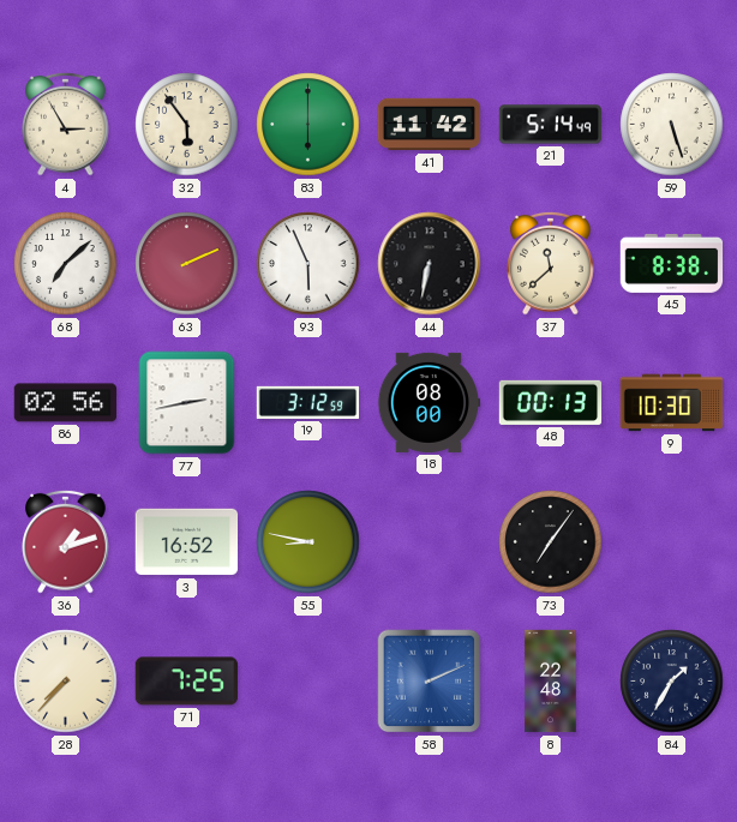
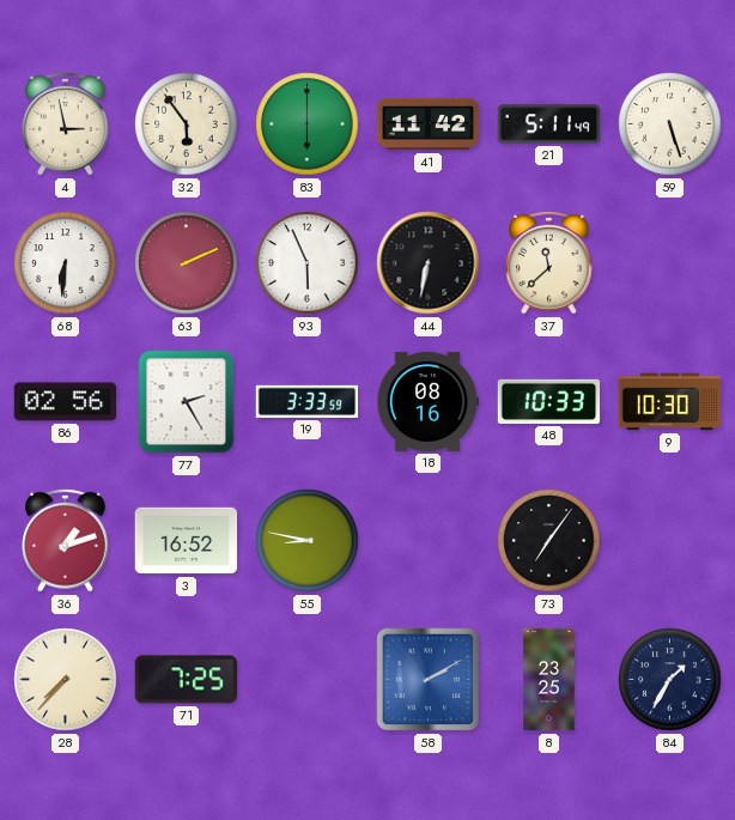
4: 2:55 -> 2:58
21: 5:14 -> 5:11
68: 7:08 -> 6:31
45: 8:38 -> none
77: 2:43 -> 2:25
19: 3:12 -> 3:33
18: 08:00 -> 08:16
48: 00:13 -> 10:33
58: 2:11 -> 2:10
8: 22:48 -> 23:25
